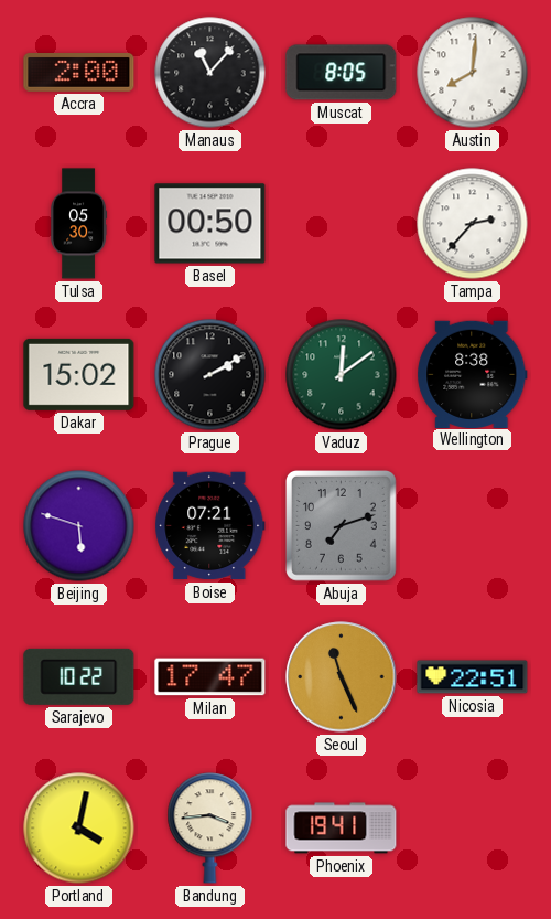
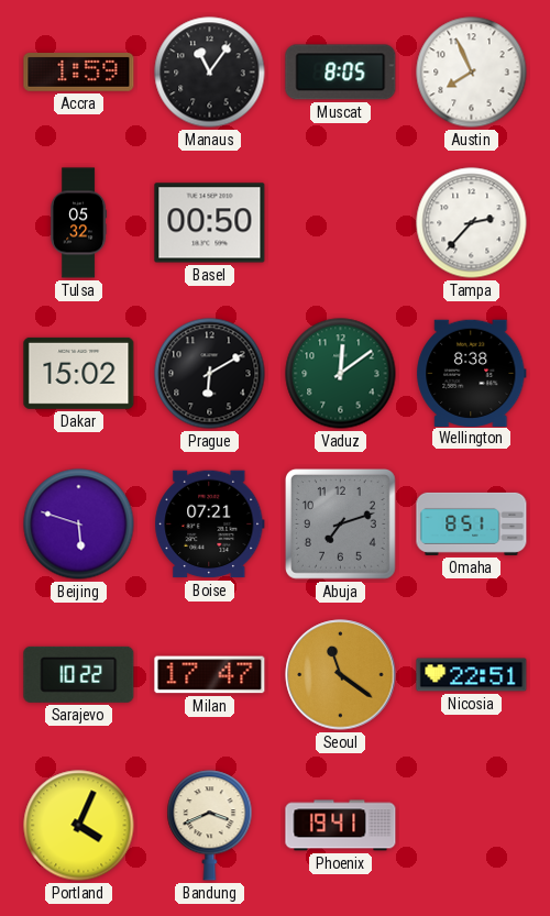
Accra: 2:00 -> 1:59
Manaus: 11:07 -> 11:06
Austin: 8:01 -> 7:56
Tulsa: 05:30 -> 05:32
Prague: 2:10 -> 6:10
Omaha: none -> 8:51
Seoul: 11:26 -> 11:21
Portland: 4:02 -> 4:04
Bandung: 3:44 -> 3:41
